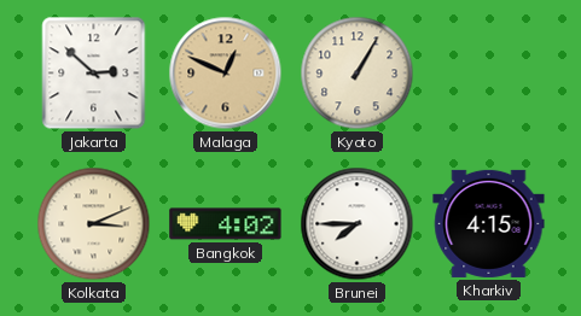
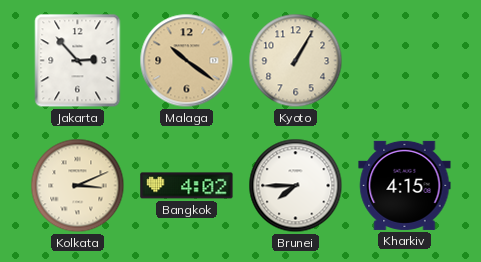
Jakarta: 2:52 -> 2:53
Malaga: 12:49 -> 10:21
